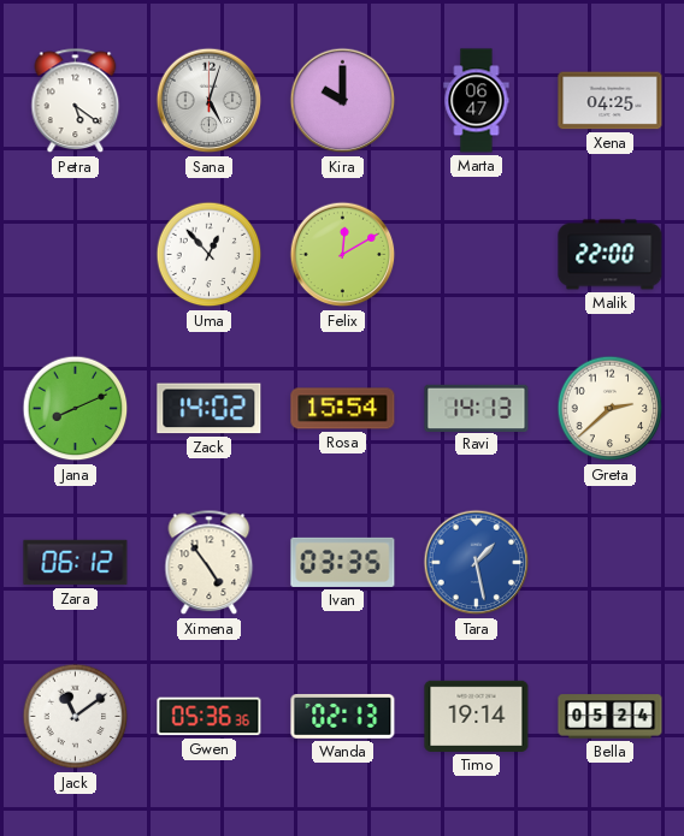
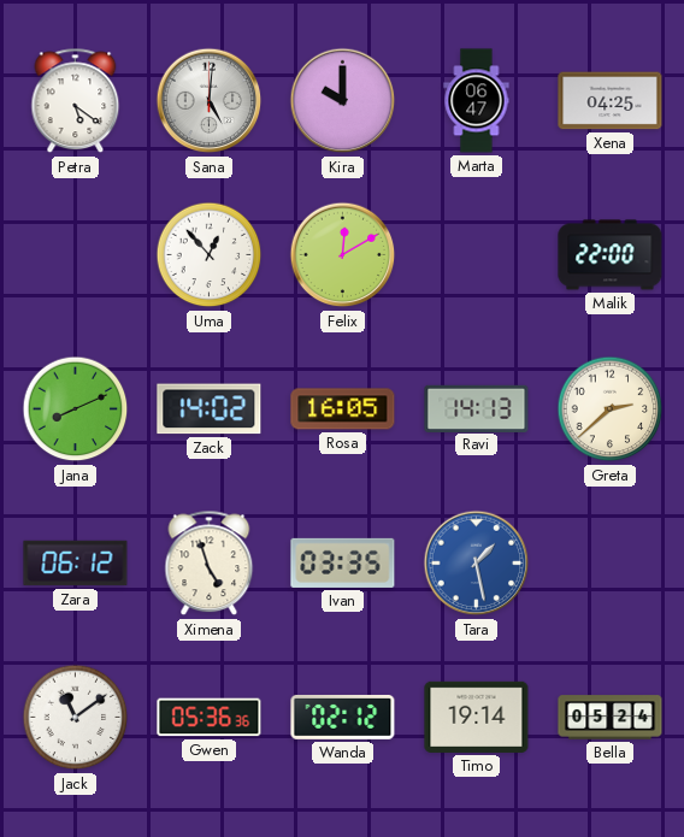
Sana: 5:03 -> 5:01
Rosa: 15:54 -> 16:05
Ximena: 4:54 -> 4:57
Wanda: 02:13 -> 02:12
